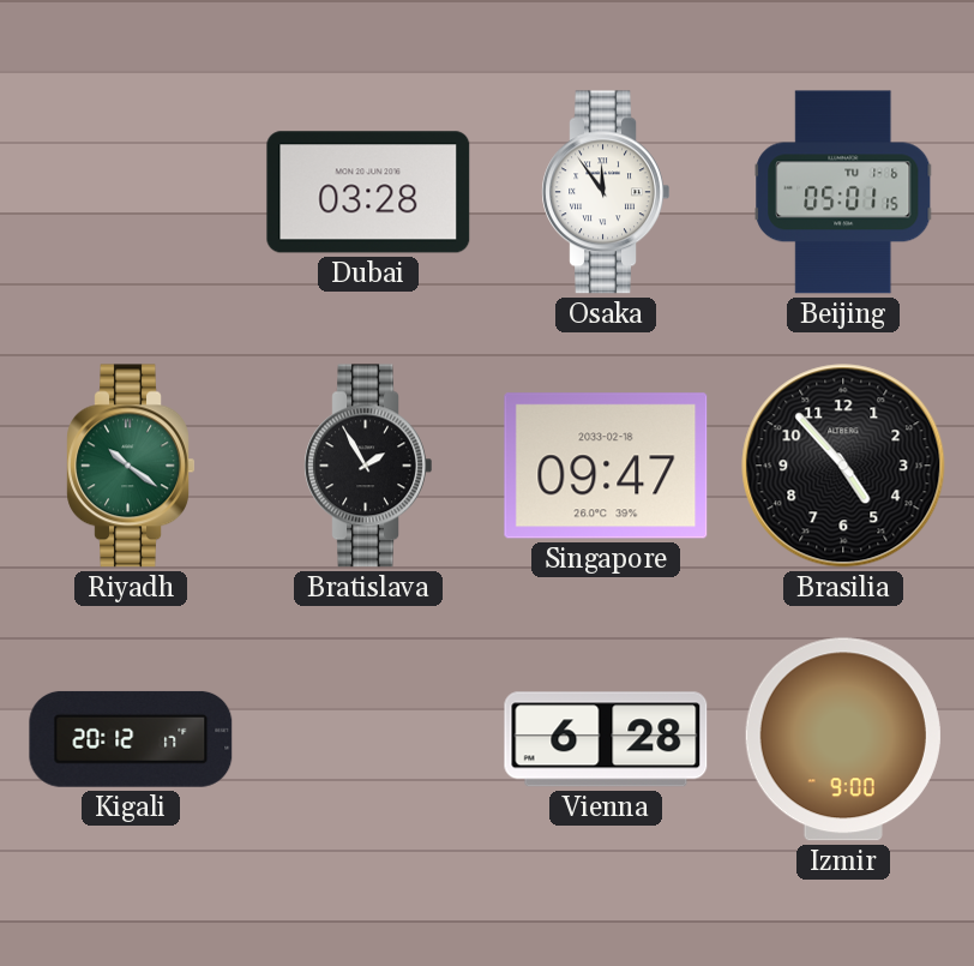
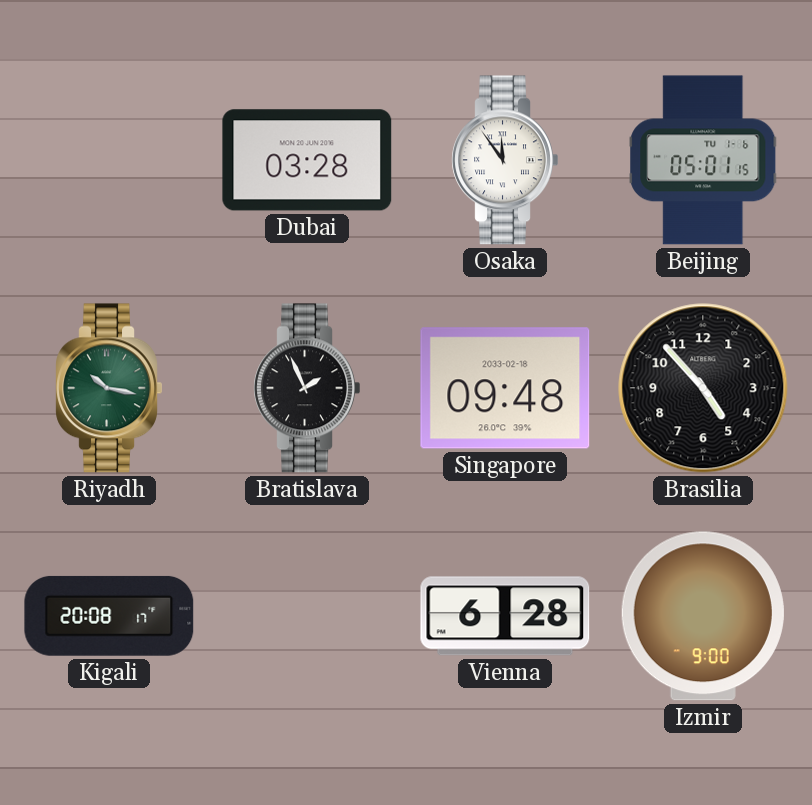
Riyadh: 10:21 -> 10:17
Bratislava: 1:55 -> 1:56
Singapore: 09:47 -> 09:48
Kigali: 20:12 -> 20:08
